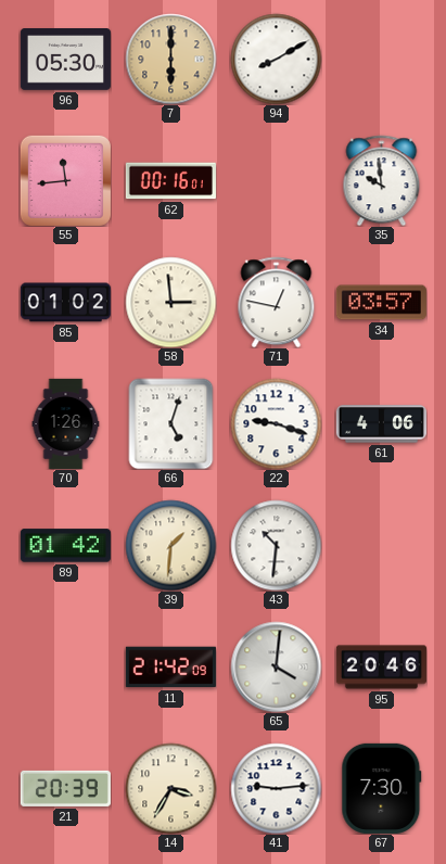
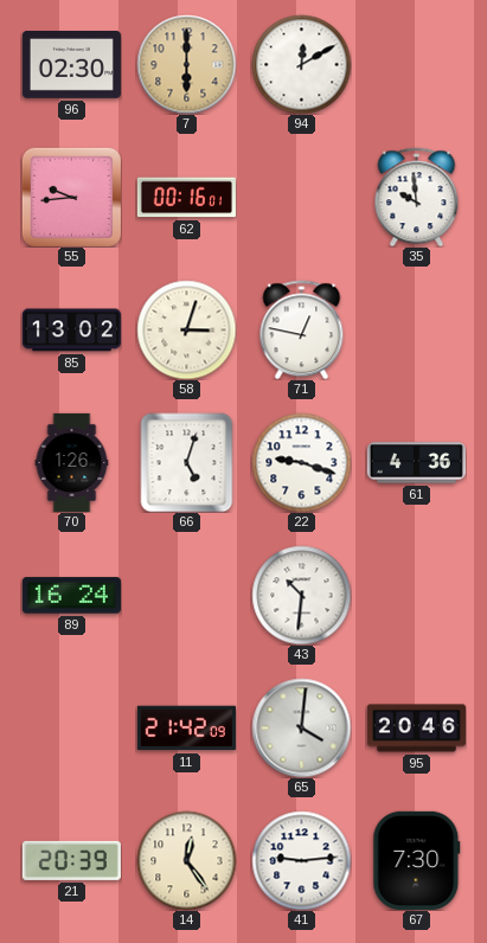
96: 05:30 -> 02:30
94: 8:10 -> 12:10
55: 11:44 -> 9:44
85: 01:02 -> 13:02
58: 2:59 -> 3:03
34: 03:57 -> none
61: 4:06 -> 4:36
89: 01:42 -> 16:24
39: 1:31 -> none
14: 3:35 -> 12:24
